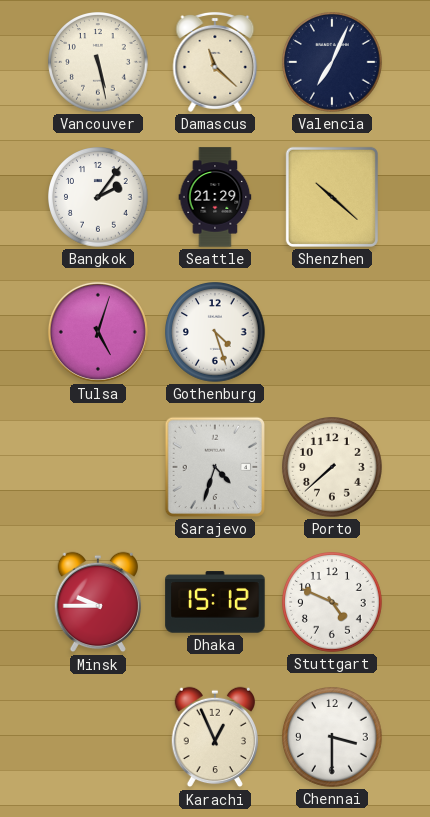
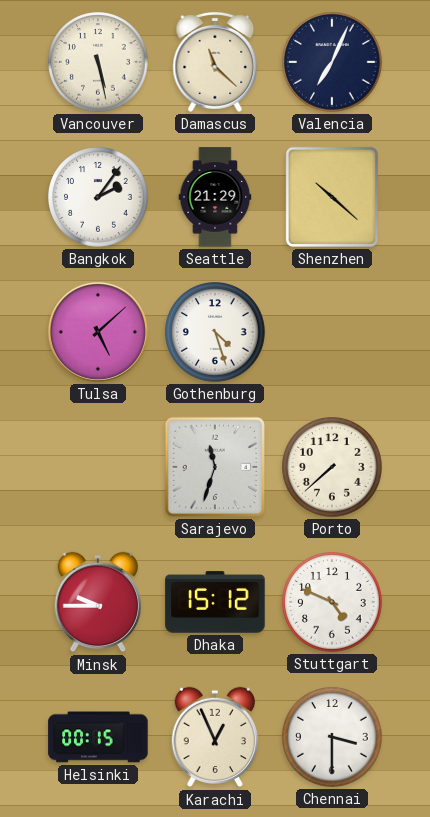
Tulsa: 5:03 -> 5:08
Sarajevo: 4:33 -> 11:33
Helsinki: none -> 00:15
